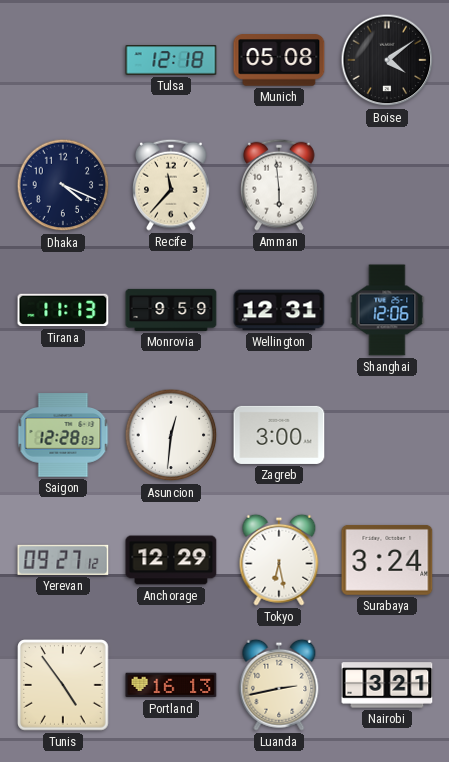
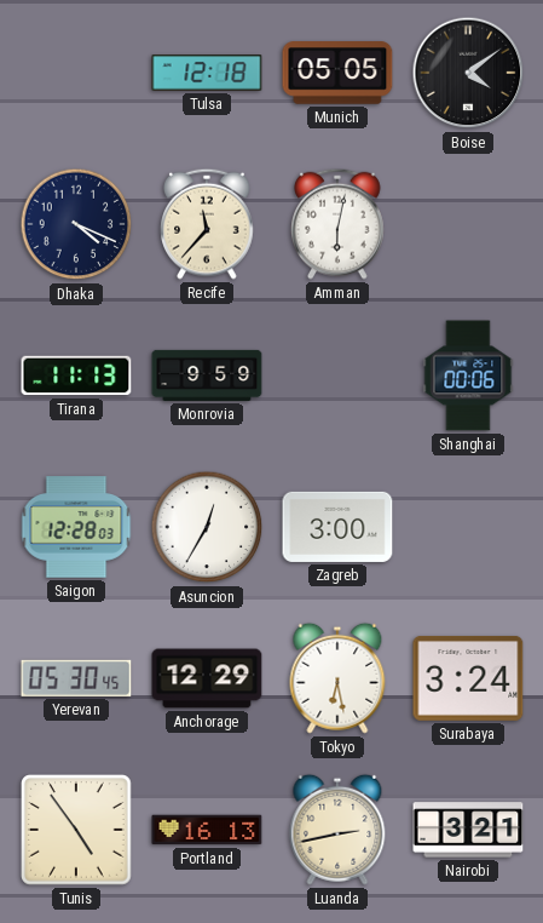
Munich: 05:08 -> 05:05
Amman: 5:59 -> 6:02
Wellington: 12:31 -> none
Shanghai: 12:06 -> 00:06
Asuncion: 12:31 -> 12:35
Yerevan: 09:27 -> 05:30
